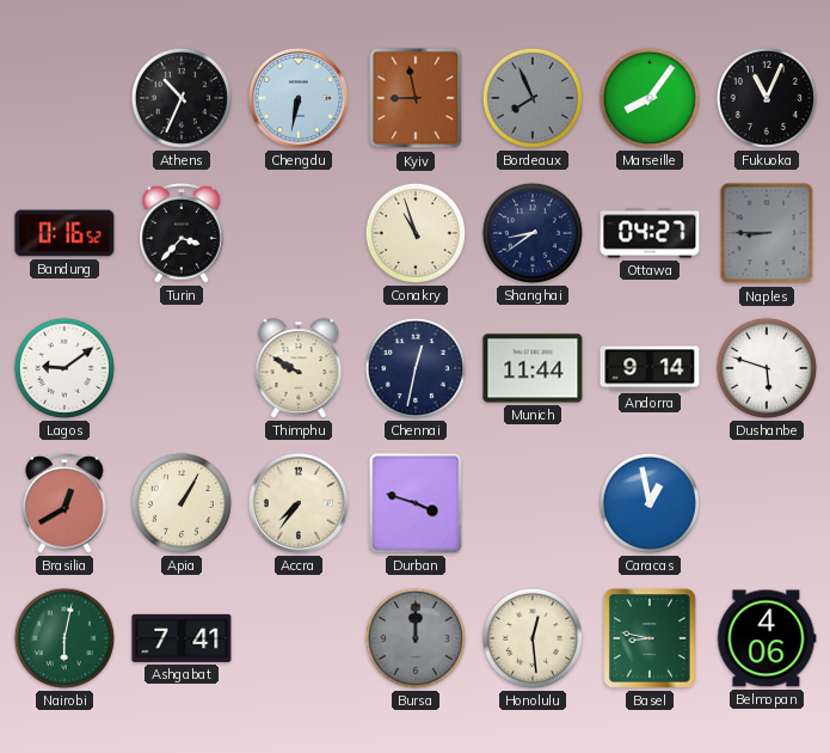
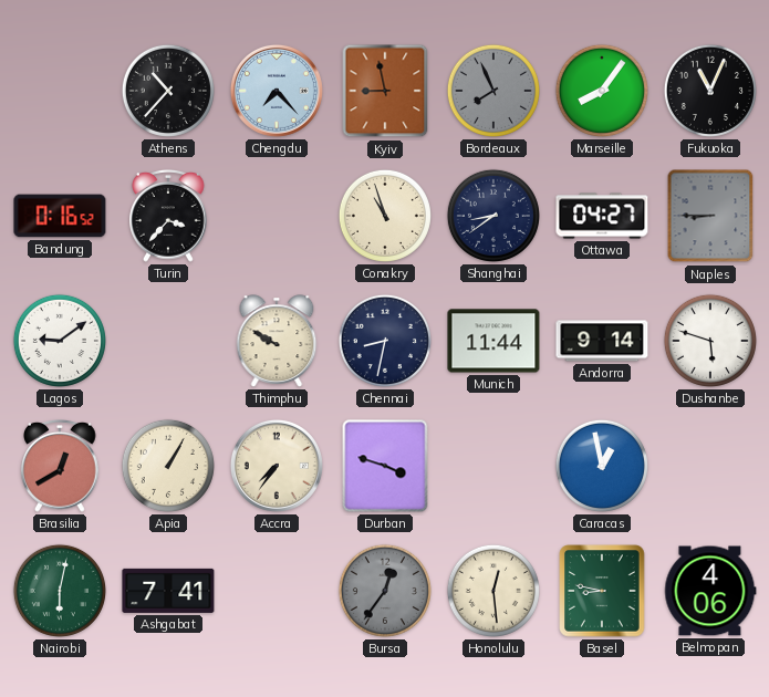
Athens: 10:34 -> 10:37
Chengdu: 6:32 -> 7:23
Chennai: 12:32 -> 8:32
Bursa: 12:00 -> 12:36
